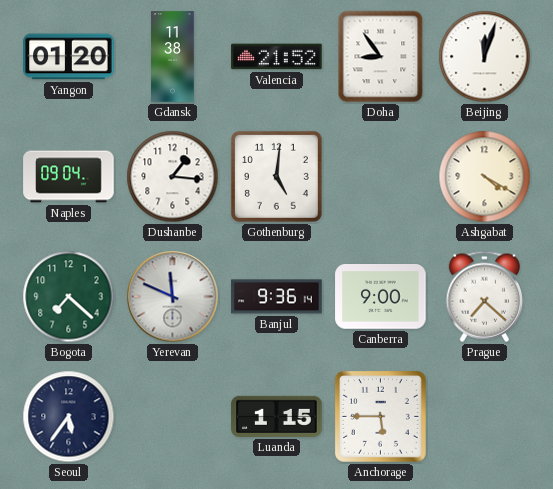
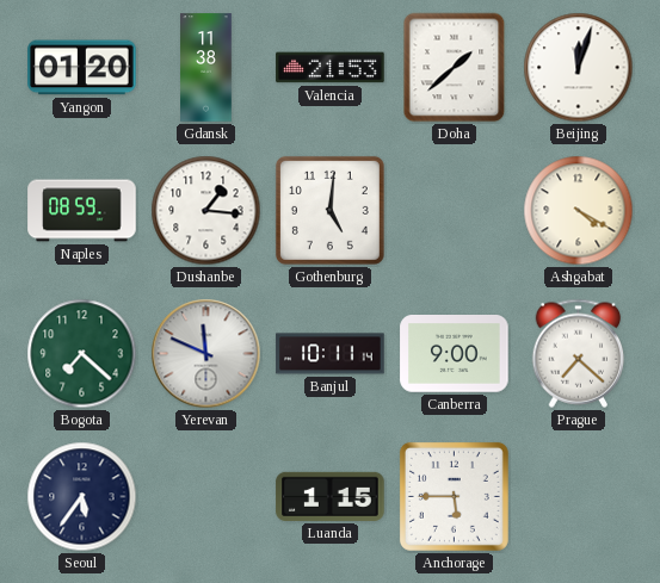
Valencia: 21:52 -> 21:53
Doha: 8:54 -> 1:38
Naples: 09:04 -> 08:59
Banjul: 9:36 -> 10:11
